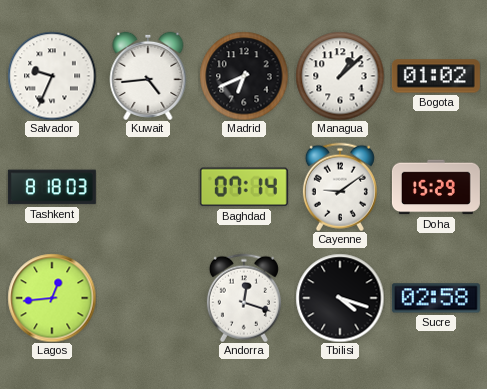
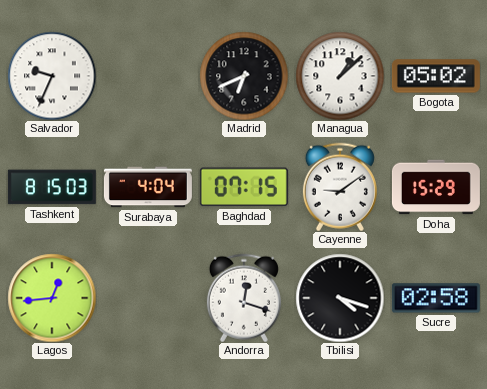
Kuwait: 4:44 -> none
Bogota: 01:02 -> 05:02
Tashkent: 8:18 -> 8:15
Surabaya: none -> 4:04
Baghdad: 07:14 -> 07:15
